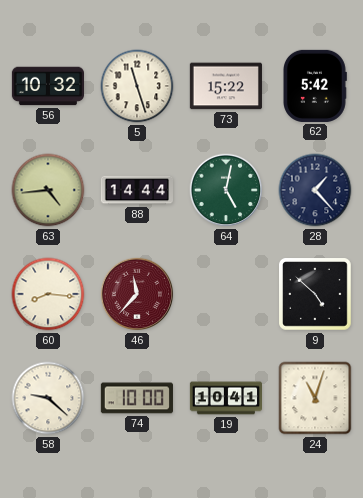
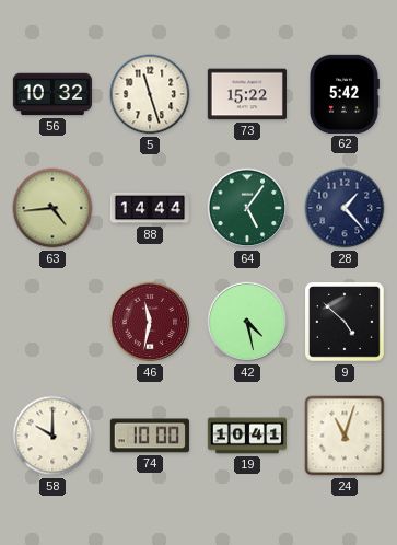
64: 5:02 -> 5:06
60: 8:16 -> none
46: 11:37 -> 11:32
42: none -> 4:28
58: 9:22 -> 10:00
